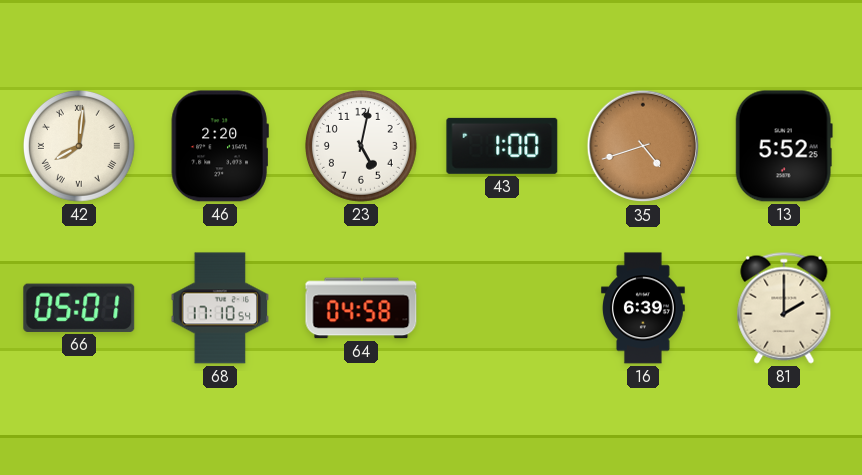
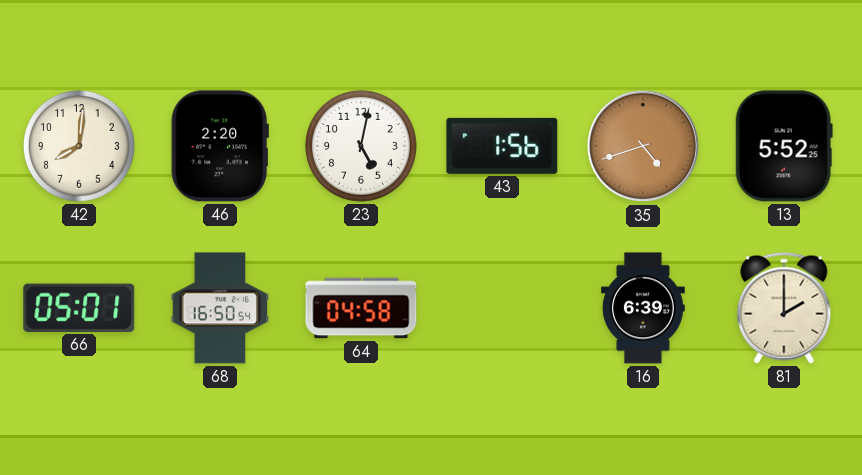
42 numerals: Roman -> Arabic
43: 1:00 -> 1:56
68: 17:10 -> 16:50
